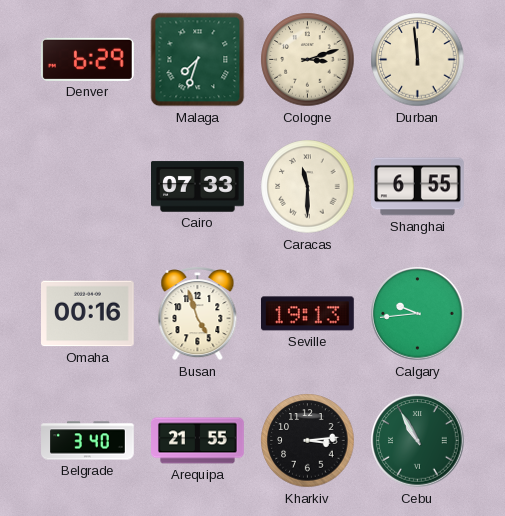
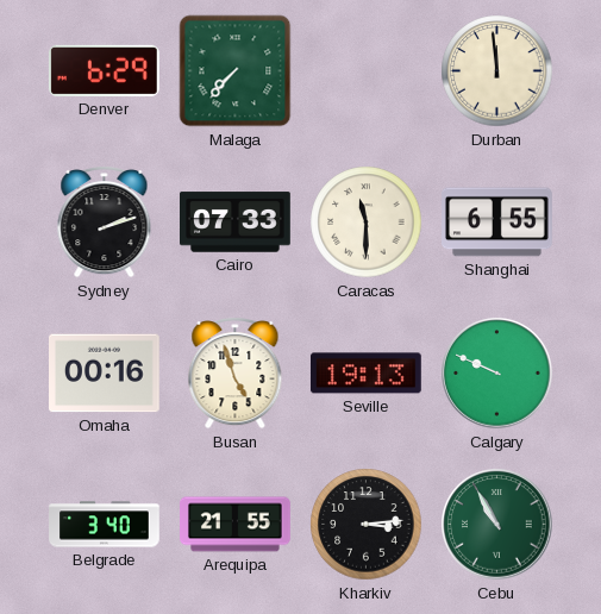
Malaga: 7:33 -> 7:37
Cologne: 3:12 -> none
Sydney: none -> 2:12
Calgary: 9:44 -> 9:49
